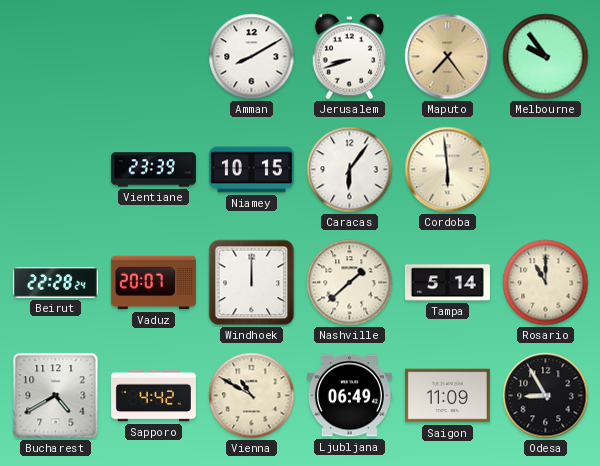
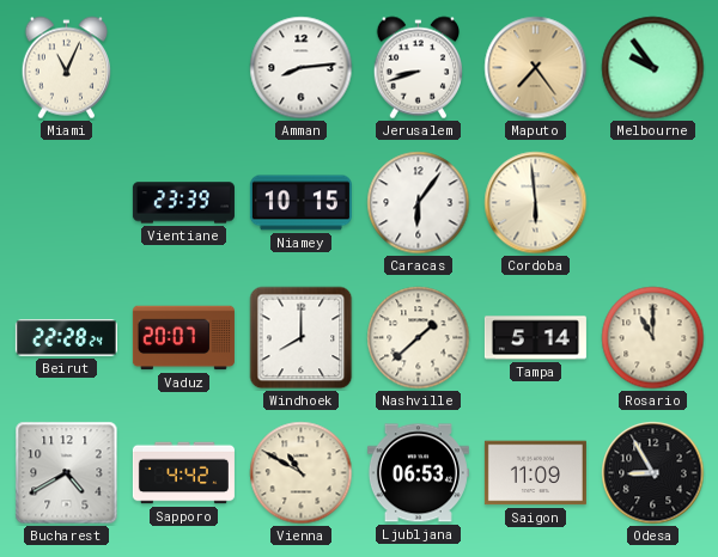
Miami: none -> 11:04
Amman: 8:10 -> 8:14
Windhoek: 12:00 -> 8:00
Ljubljana: 06:49 -> 06:53
